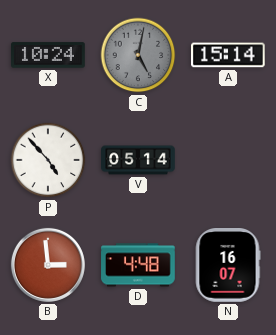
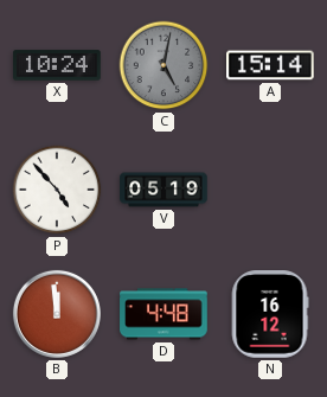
V: 05:14 -> 05:19
B: 2:59 -> 11:59
N: 16:07 -> 16:12
